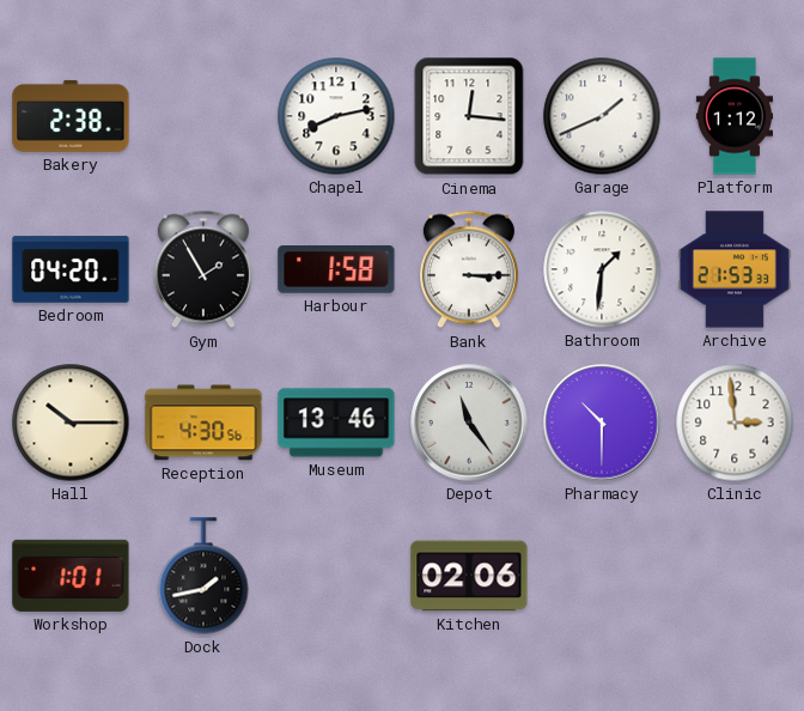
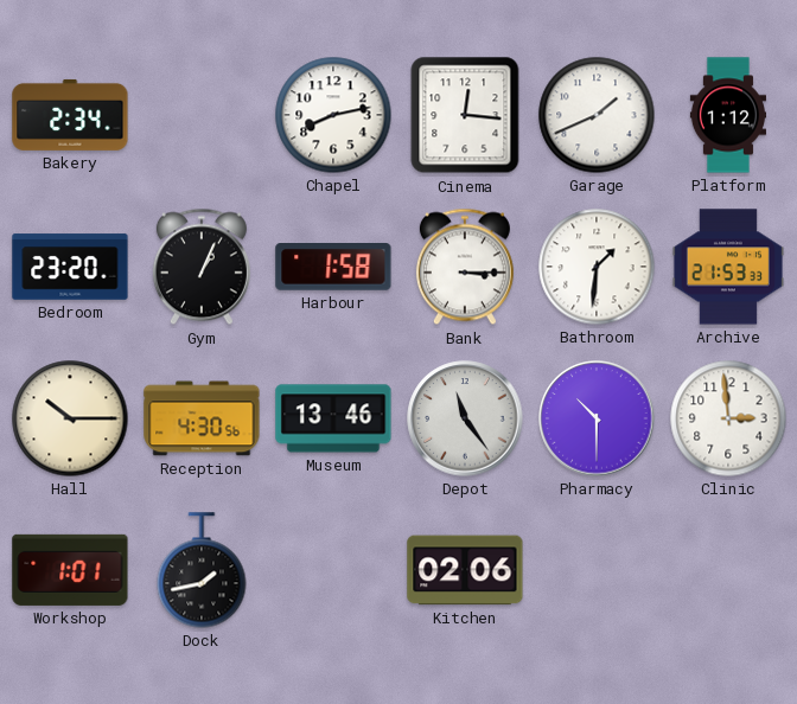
Bakery: 2:38 -> 2:34
Bedroom: 04:20 -> 23:20
Gym: 1:55 -> 1:04
